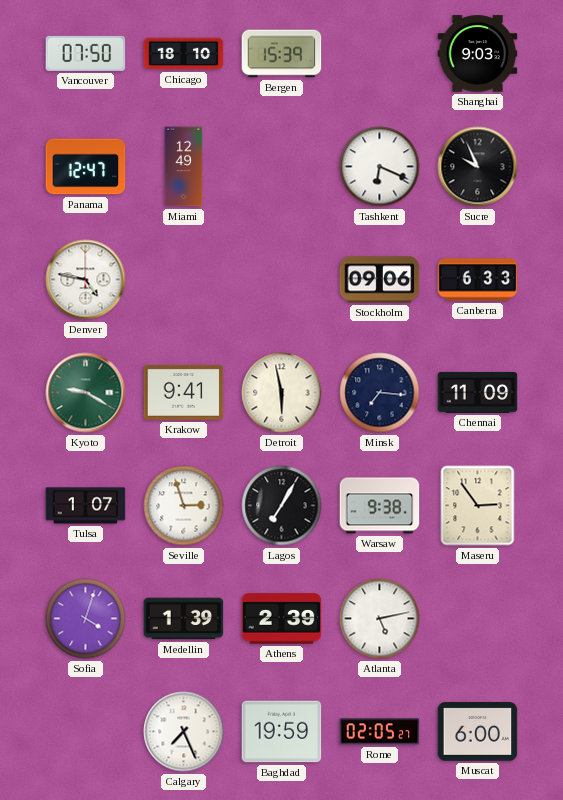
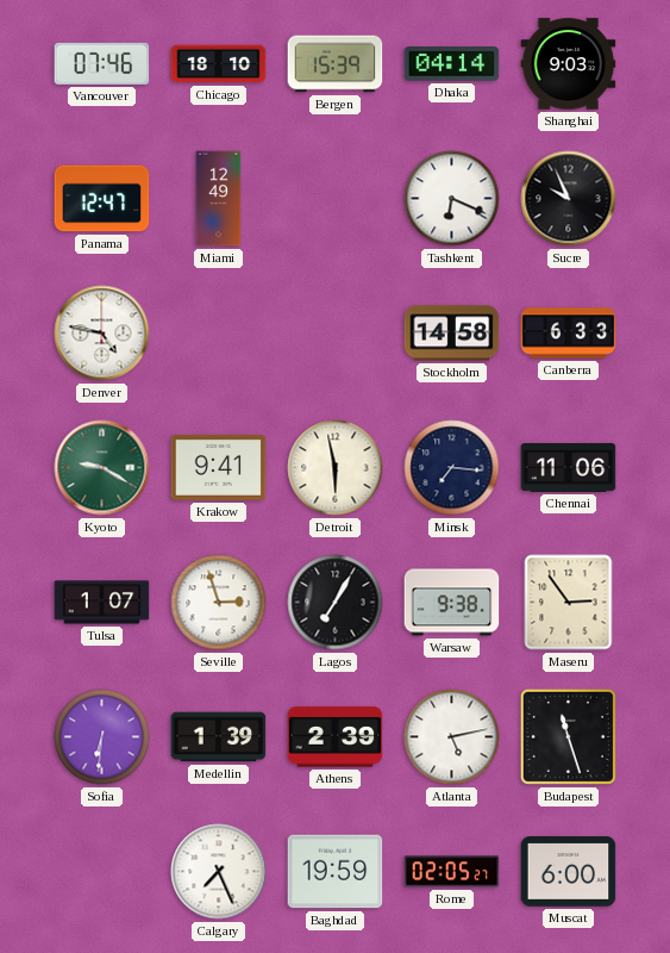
Vancouver: 07:50 -> 07:46
Dhaka: none -> 04:14
Stockholm: 09:06 -> 14:58
Chennai: 11:09 -> 11:06
Sofia: 4:03 -> 6:31
Budapest: none -> 11:27
